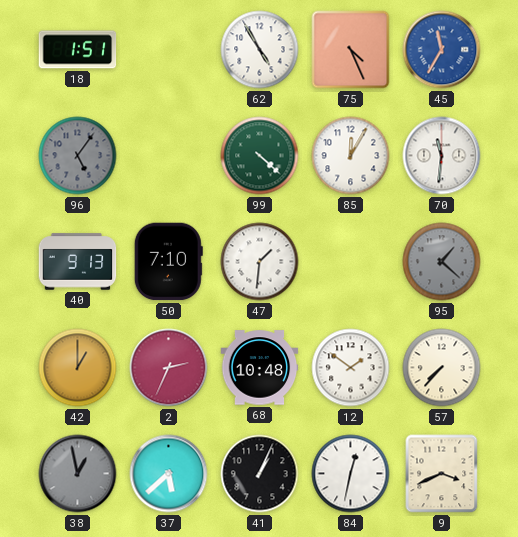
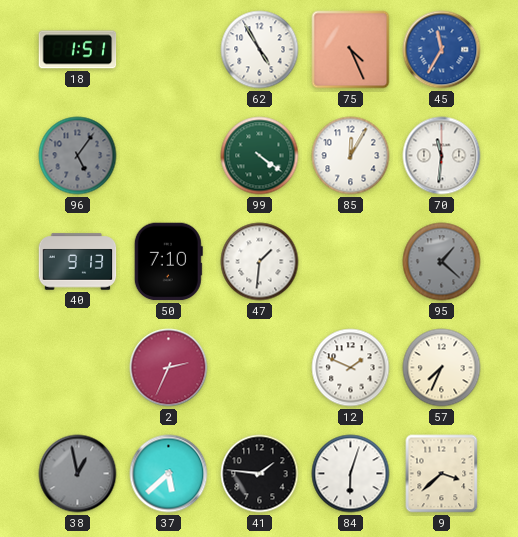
99: 4:22 -> 4:21
42: 1:00 -> none
68: 10:48 -> none
12: 1:51 -> 1:49
57: 7:37 -> 7:34
41: 1:04 -> 1:46
84: 12:32 -> 6:03
9: 3:41 -> 3:38
